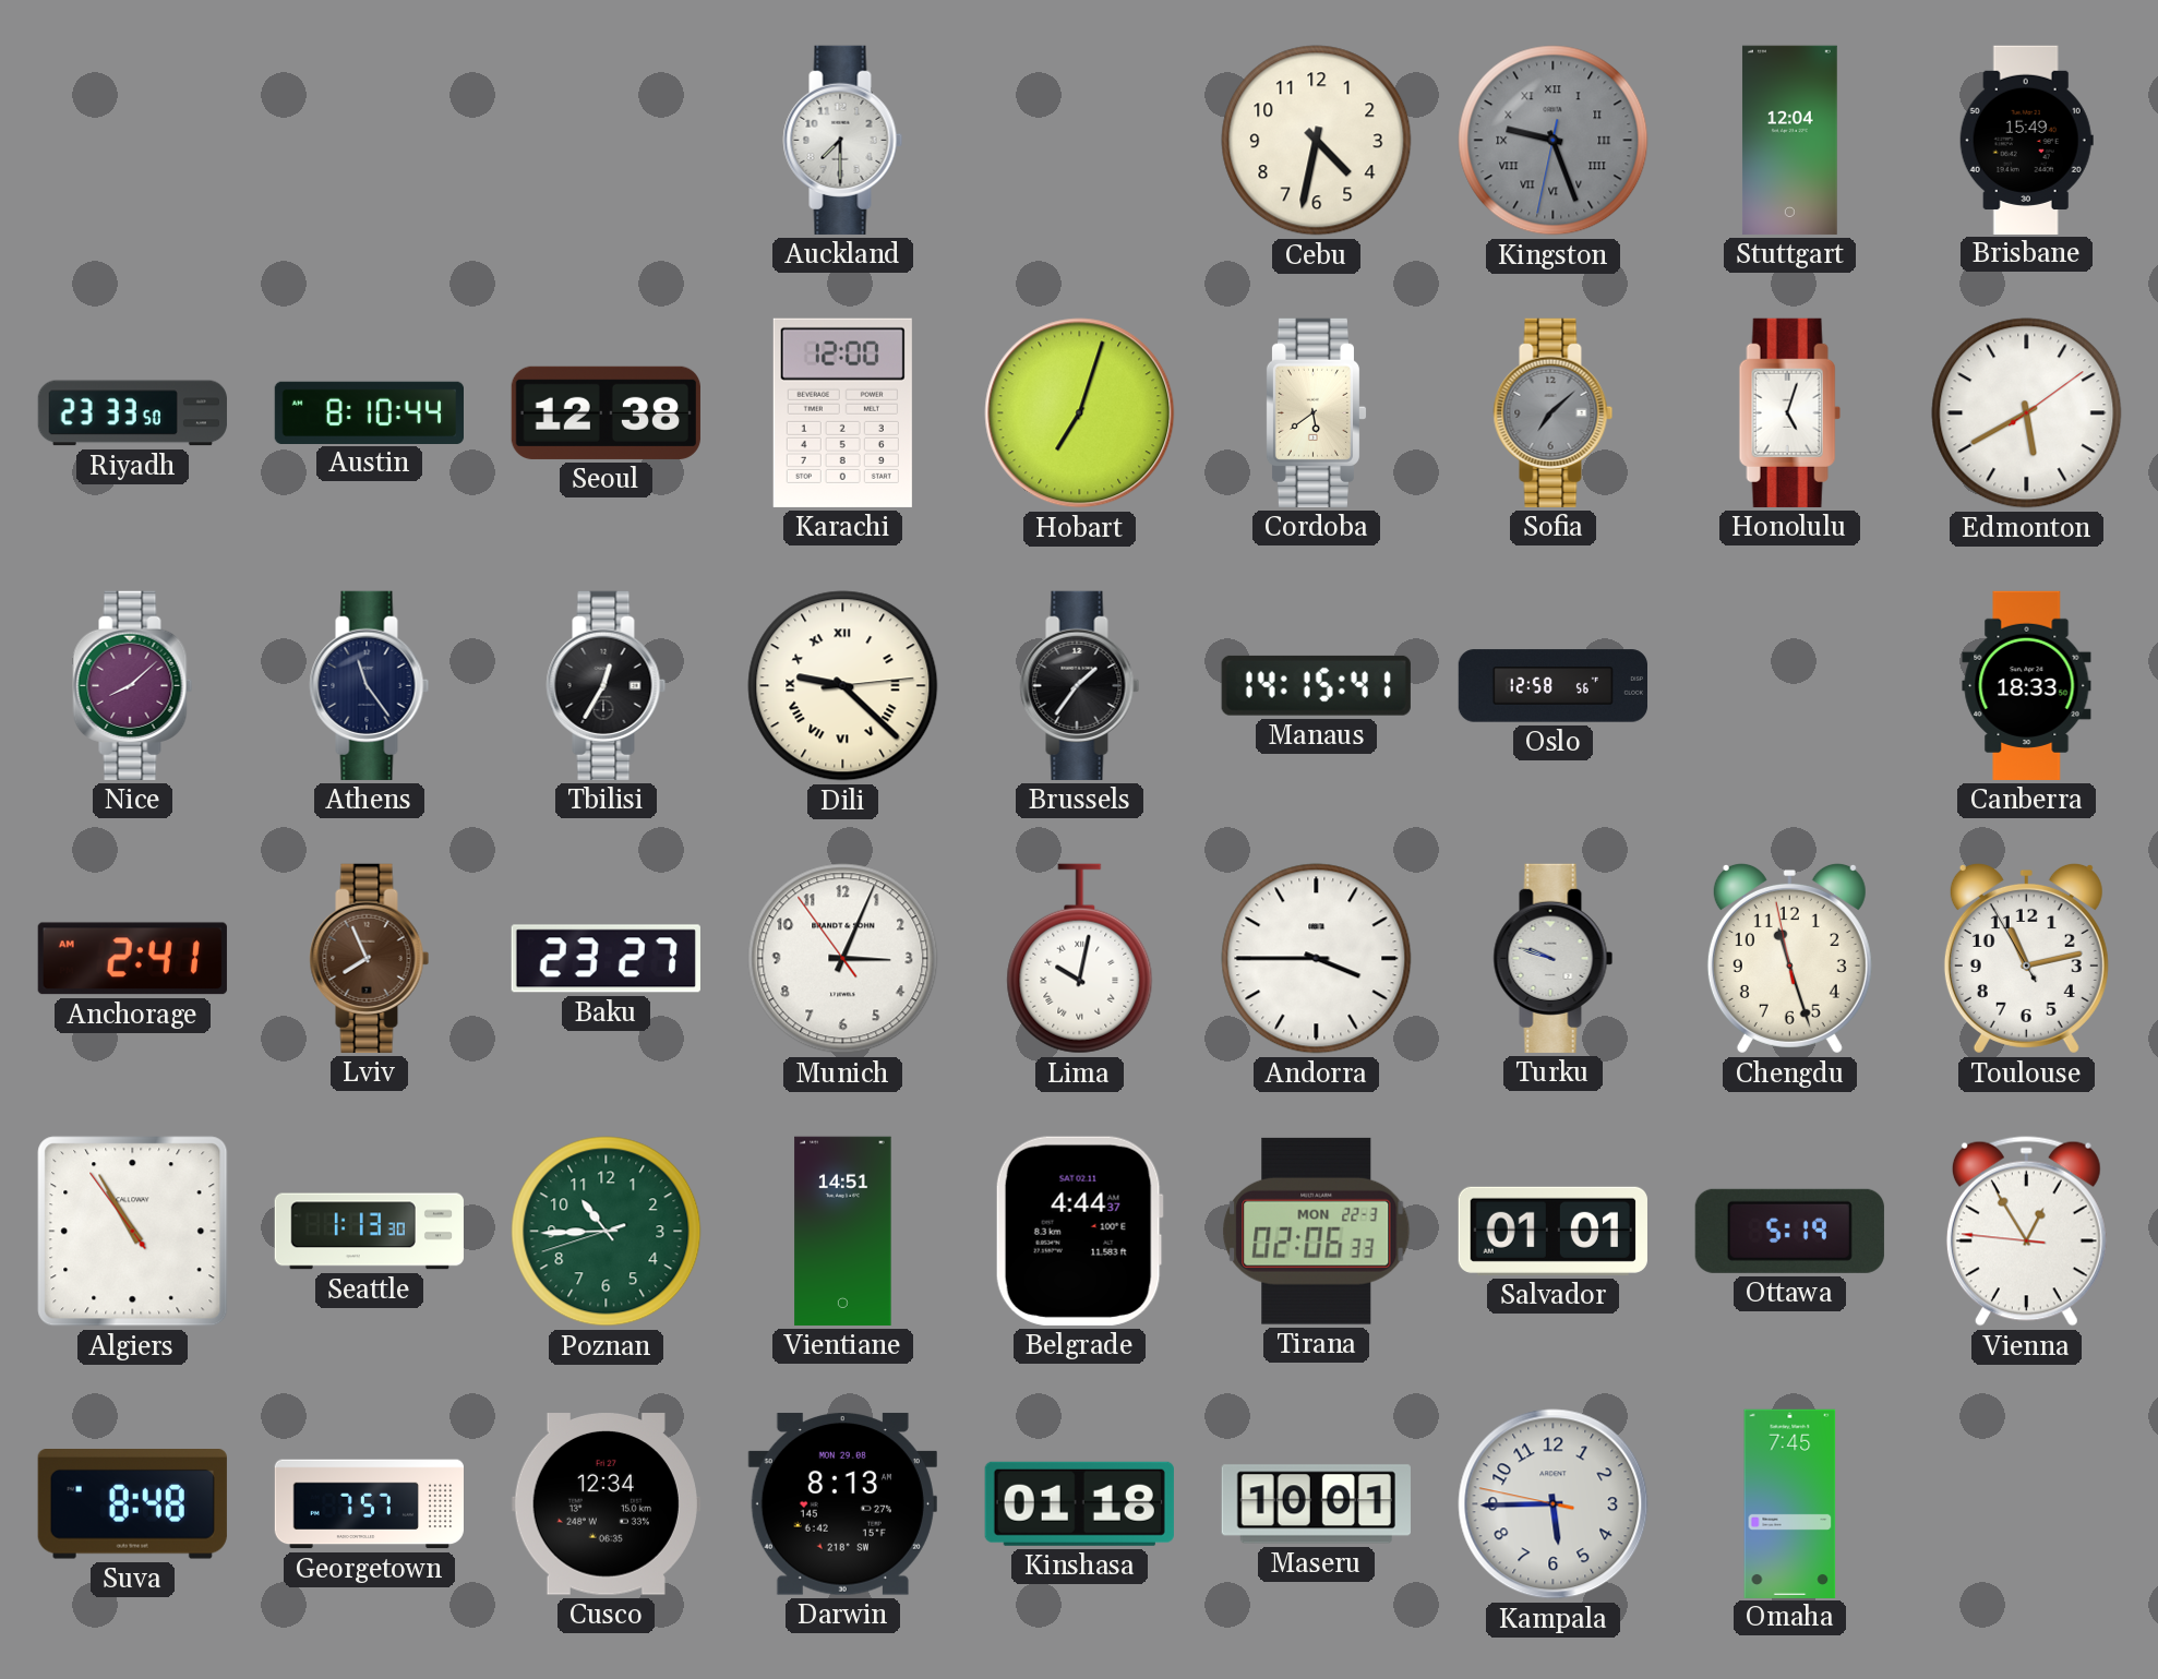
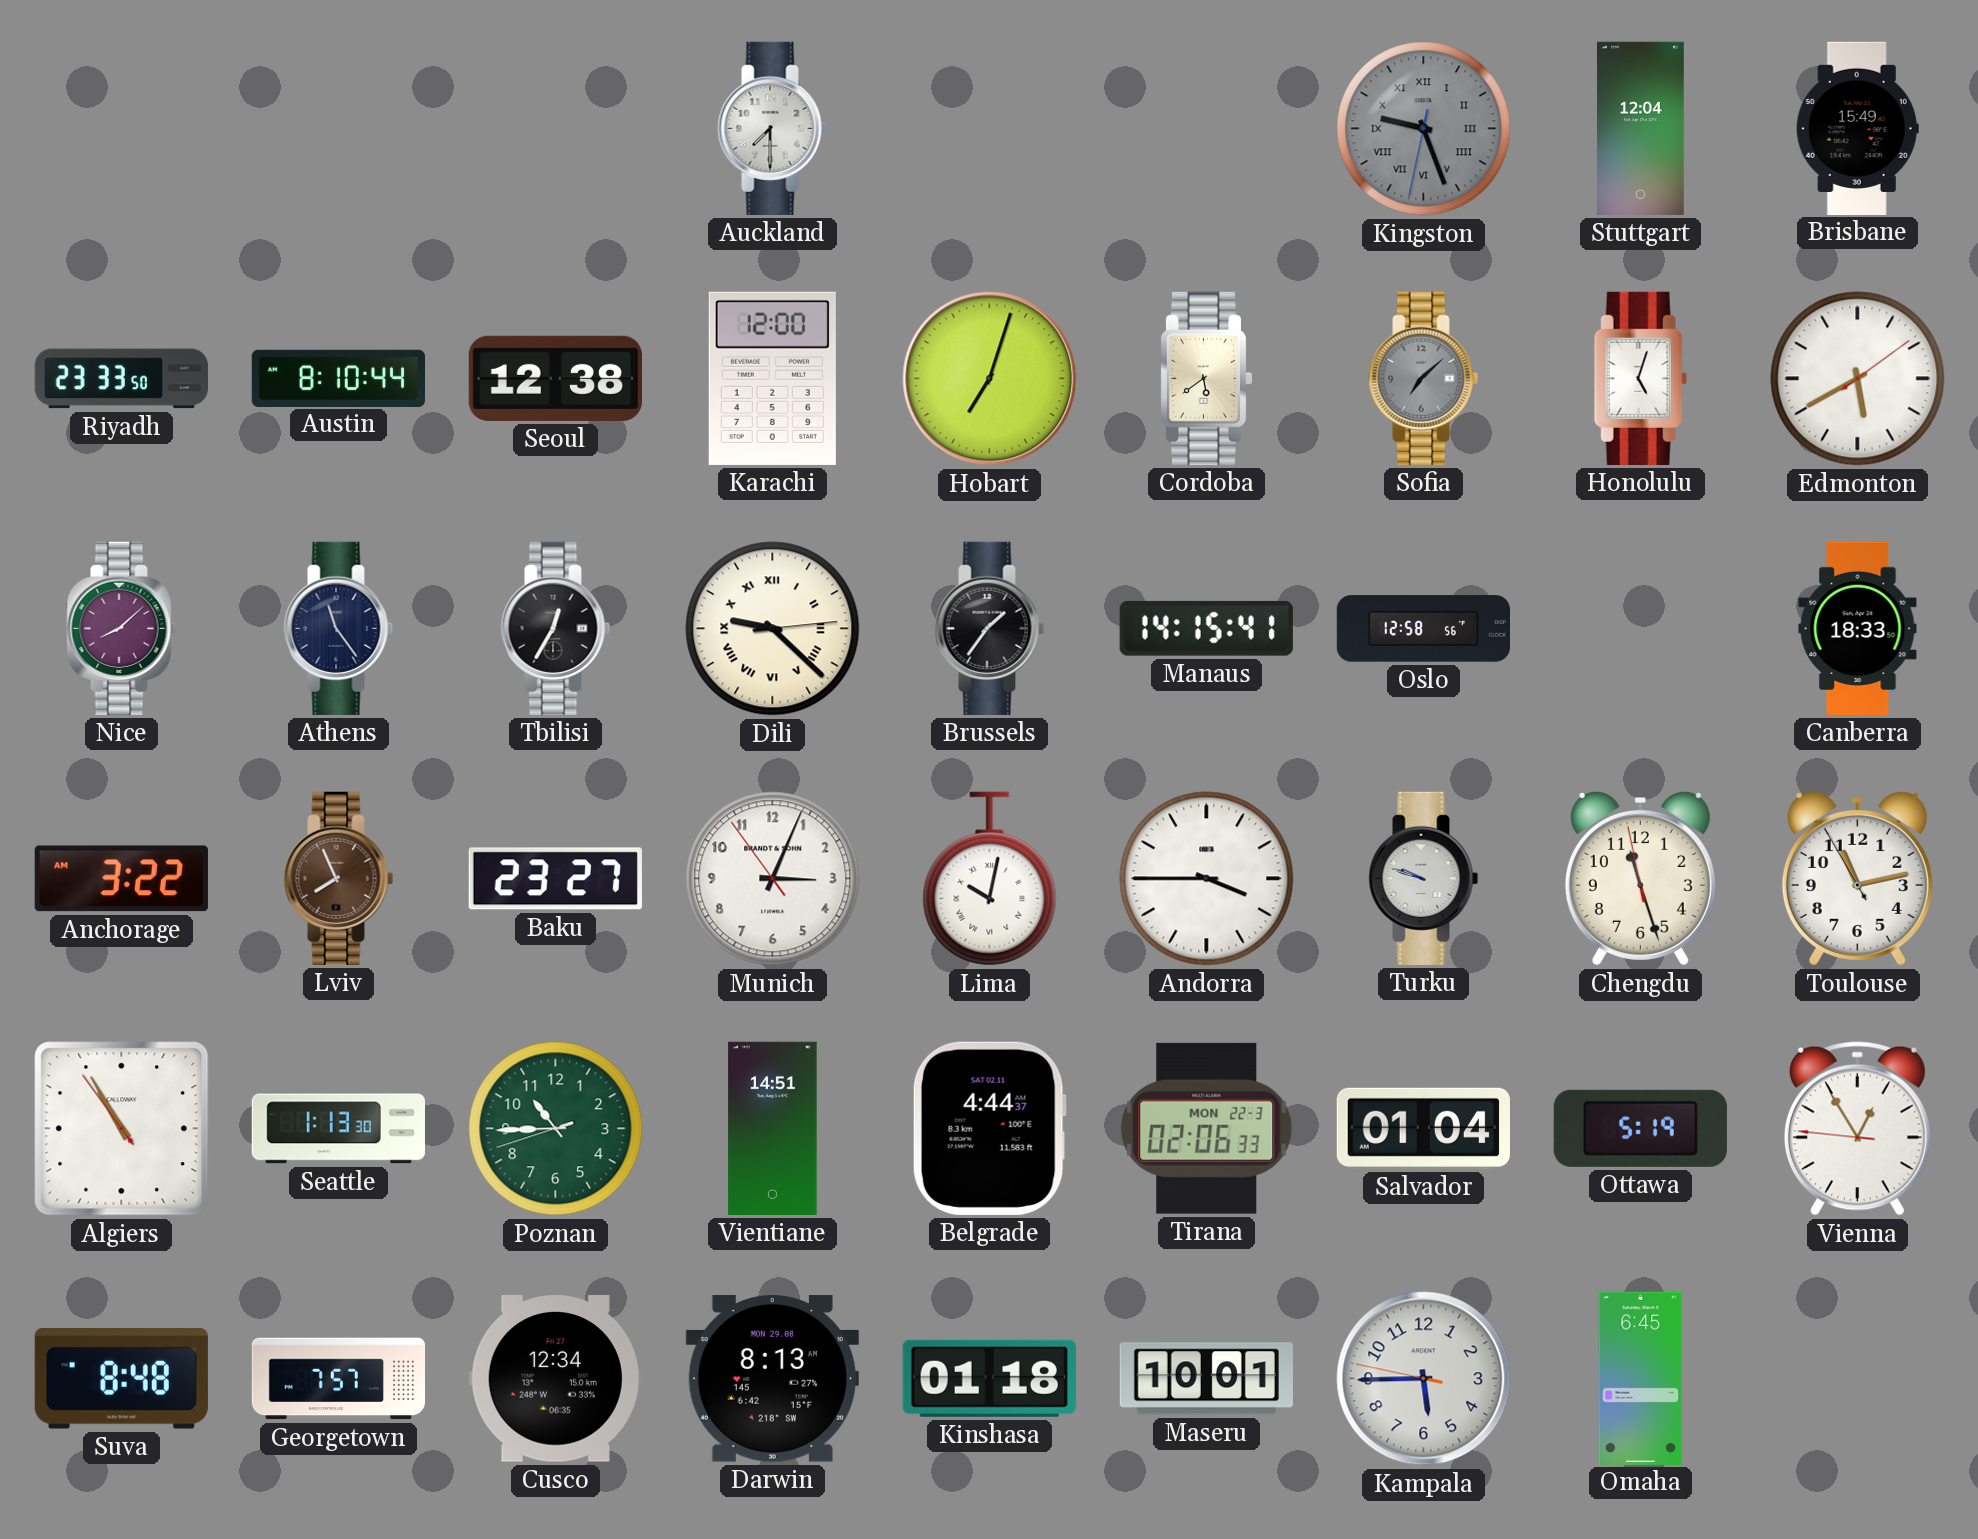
Cebu: 4:32 -> none
Anchorage: 2:41 -> 3:22
Salvador: 01:01 -> 01:04
Omaha: 7:45 -> 6:45
